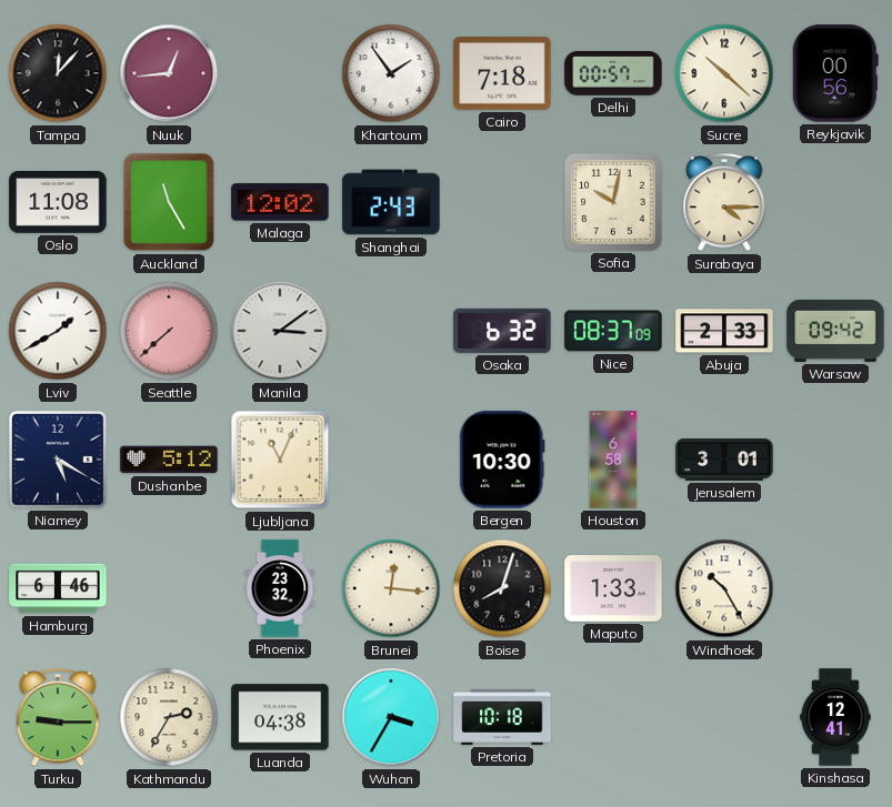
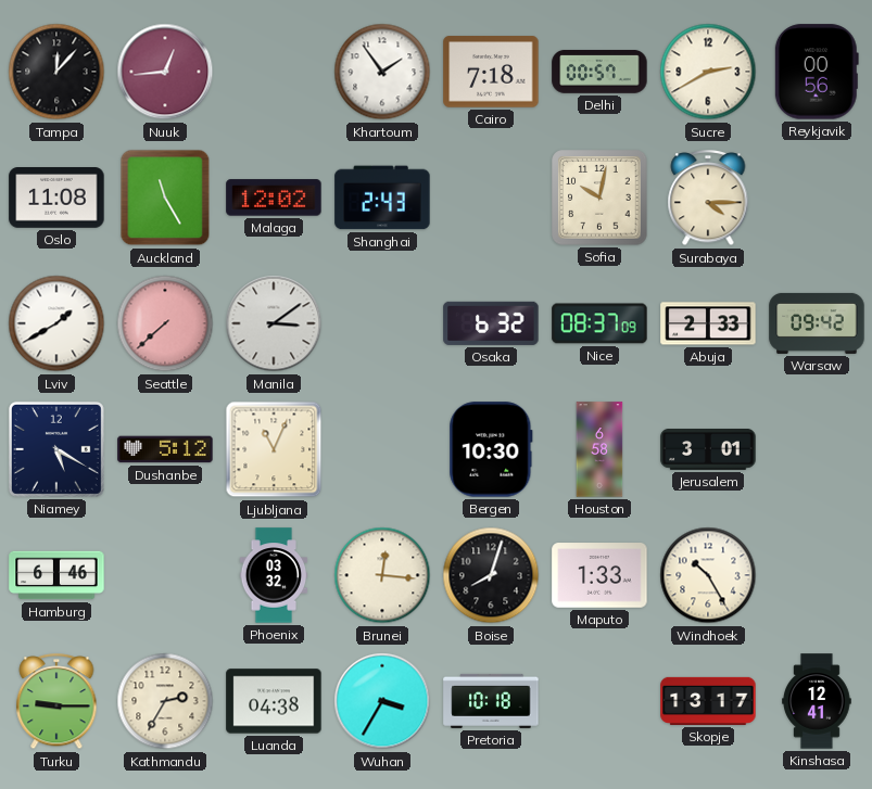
Sucre: 10:22 -> 2:40
Phoenix: 23:32 -> 03:32
Skopje: none -> 13:17
